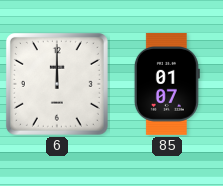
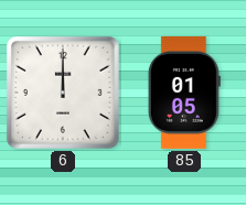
85: 01:07 -> 01:05
